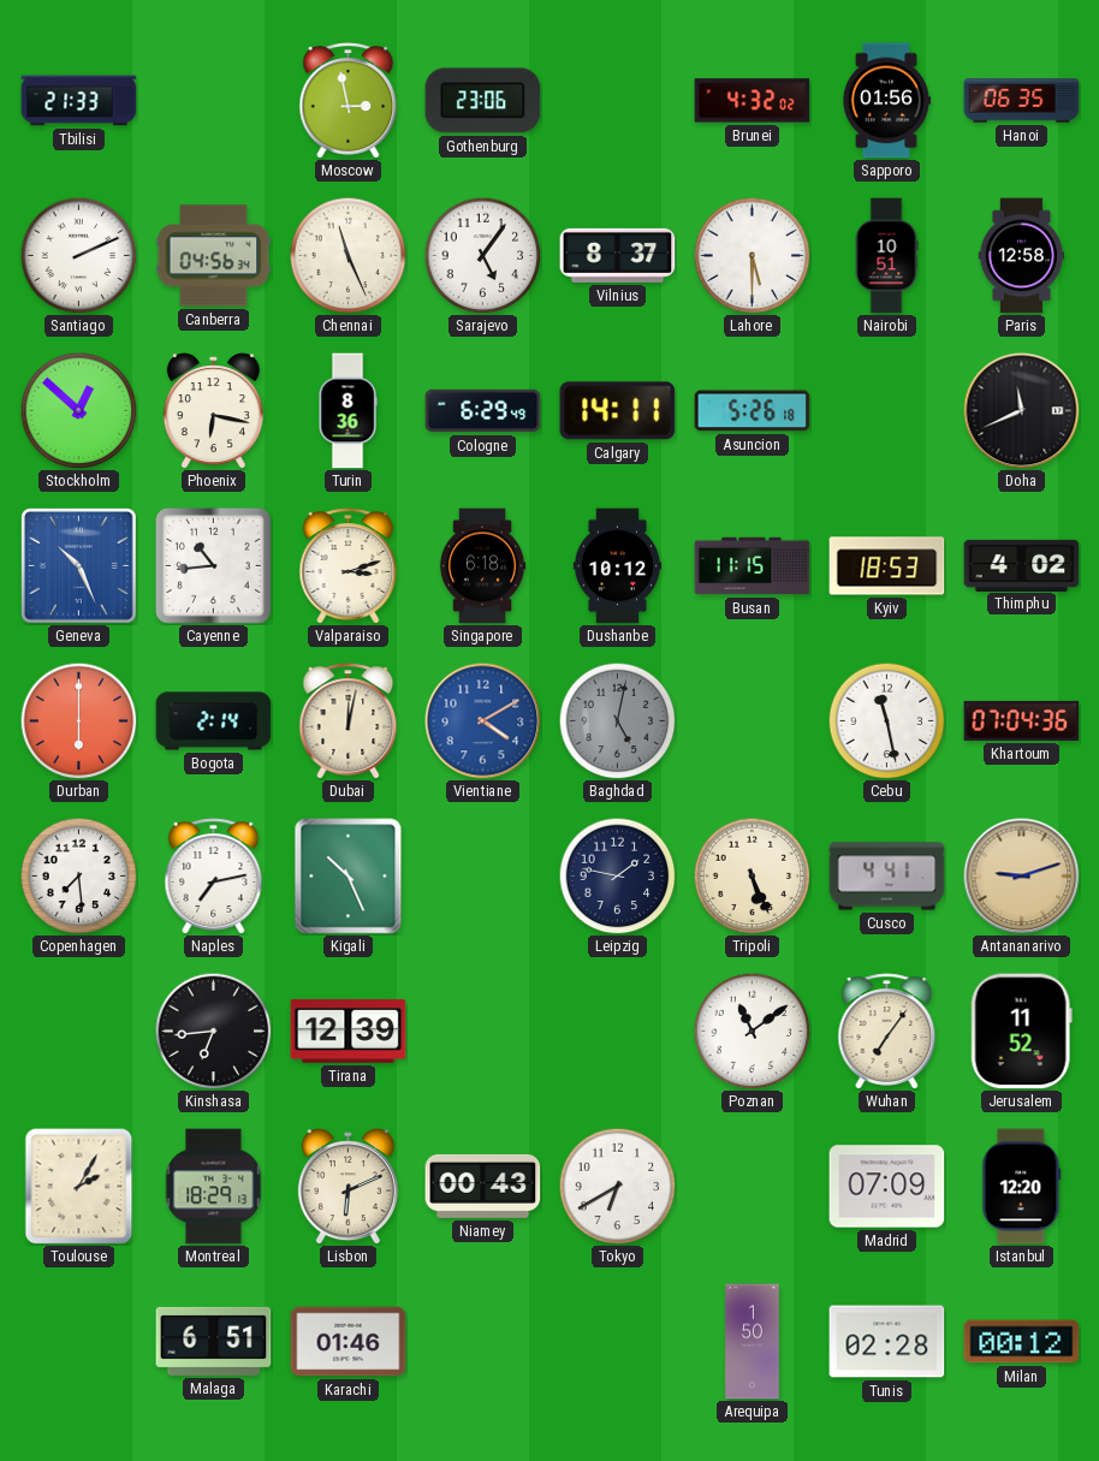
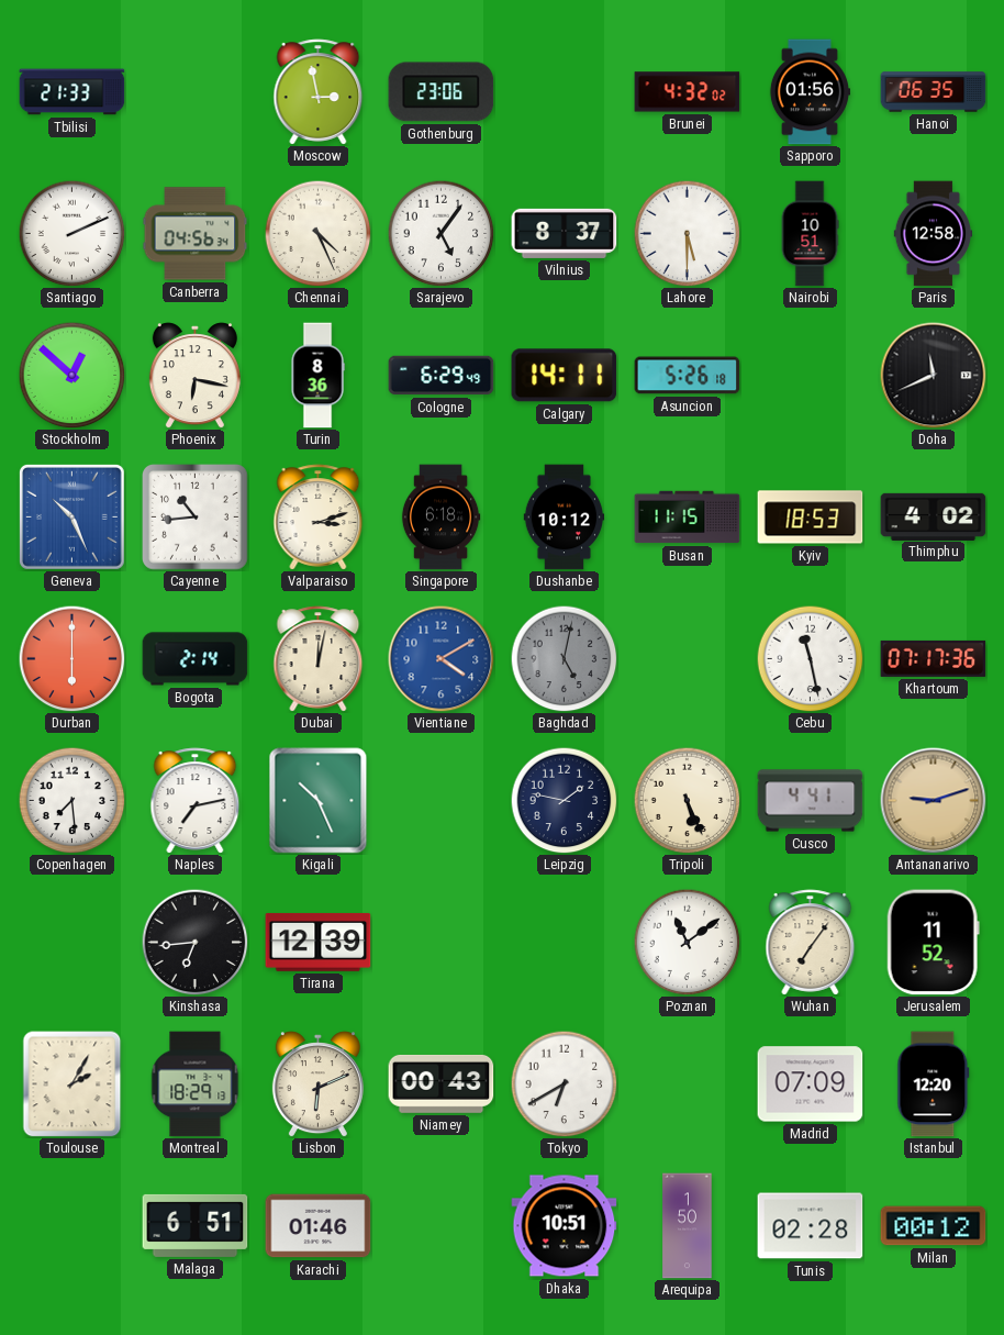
Chennai: 11:26 -> 4:26
Khartoum: 07:04 -> 07:17
Dhaka: none -> 10:51
